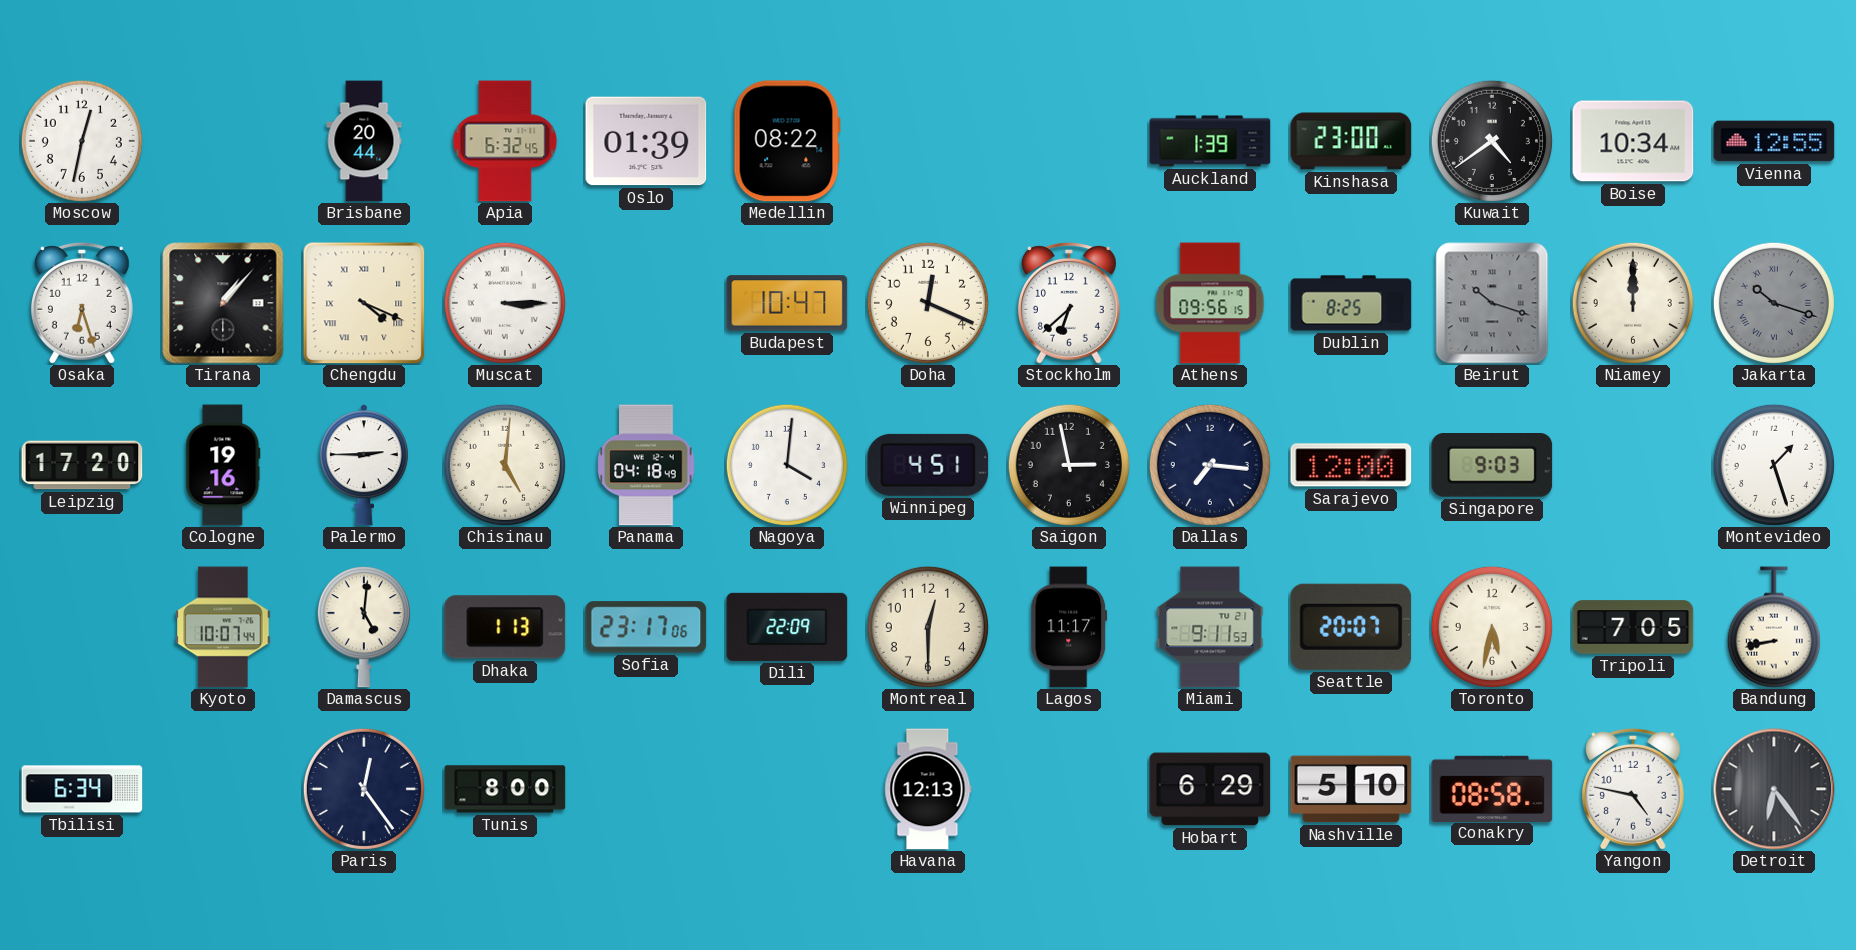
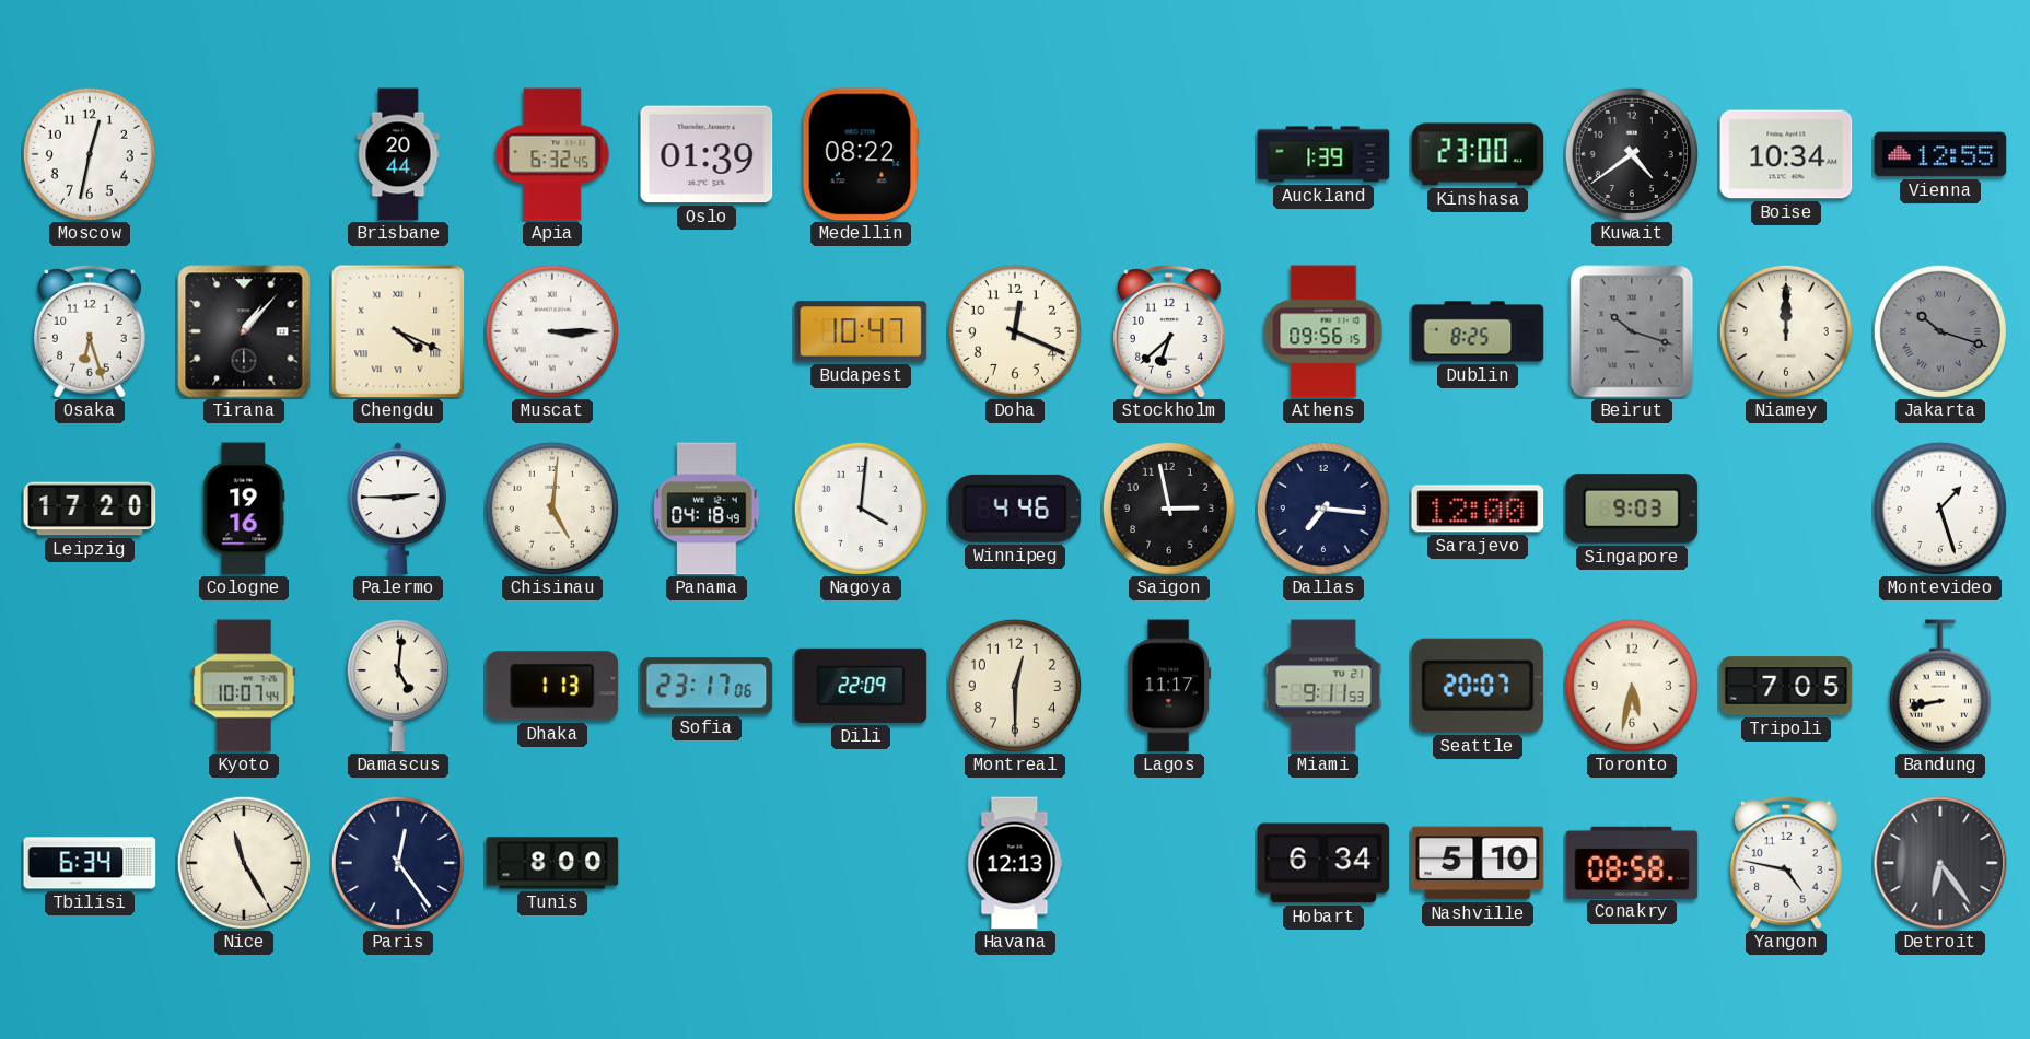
Winnipeg: 4:51 -> 4:46
Nice: none -> 11:25
Hobart: 6:29 -> 6:34
